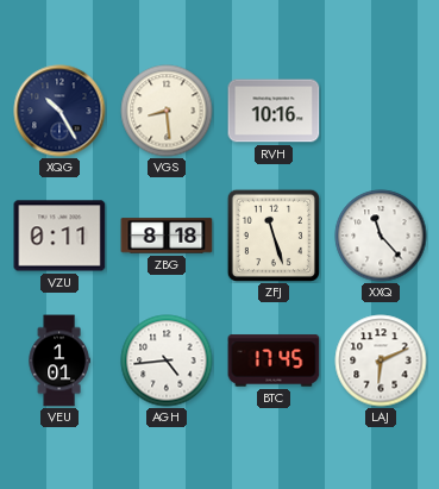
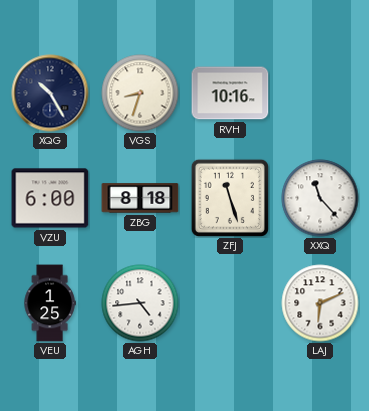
VGS: 8:29 -> 8:33
VZU: 0:11 -> 6:00
VEU: 1:01 -> 1:25
BTC: 17:45 -> none
